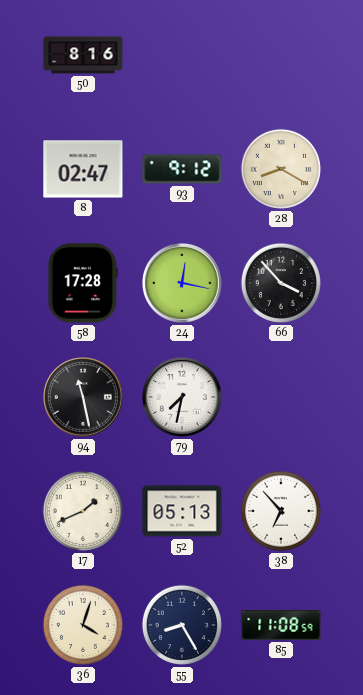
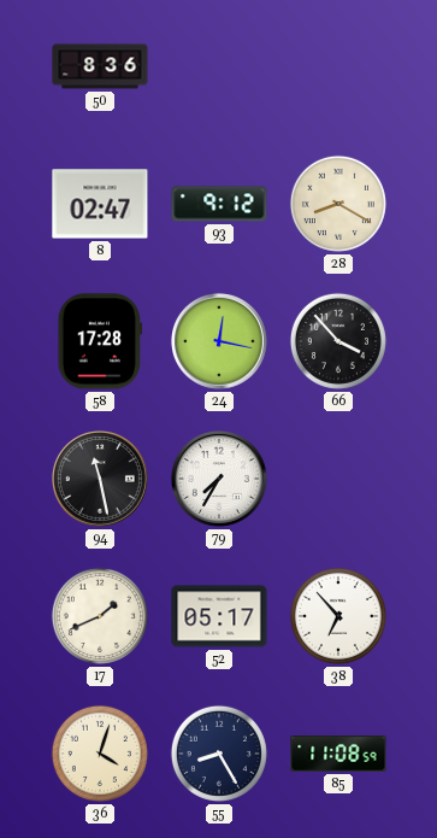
50: 8:16 -> 8:36
79: 7:32 -> 7:35
52: 05:13 -> 05:17
